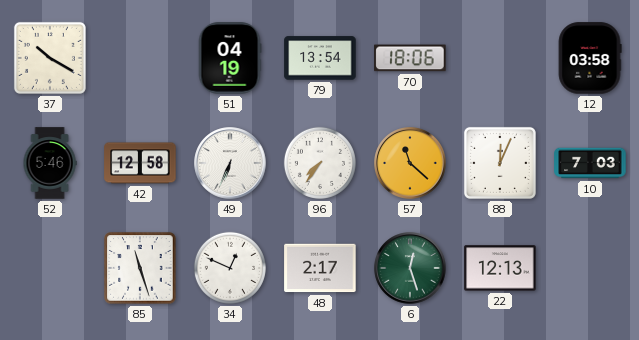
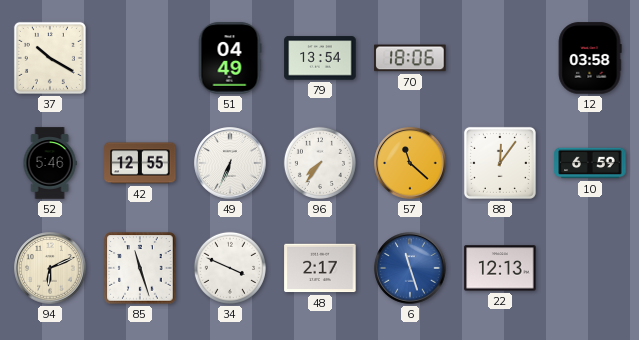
51: 04:19 -> 04:49
42: 12:58 -> 12:55
88: 12:04 -> 12:06
10: 7:03 -> 6:59
94: none -> 6:11
34: 12:49 -> 3:49
6: 12:27 -> 11:27
6 dial: green -> blue
